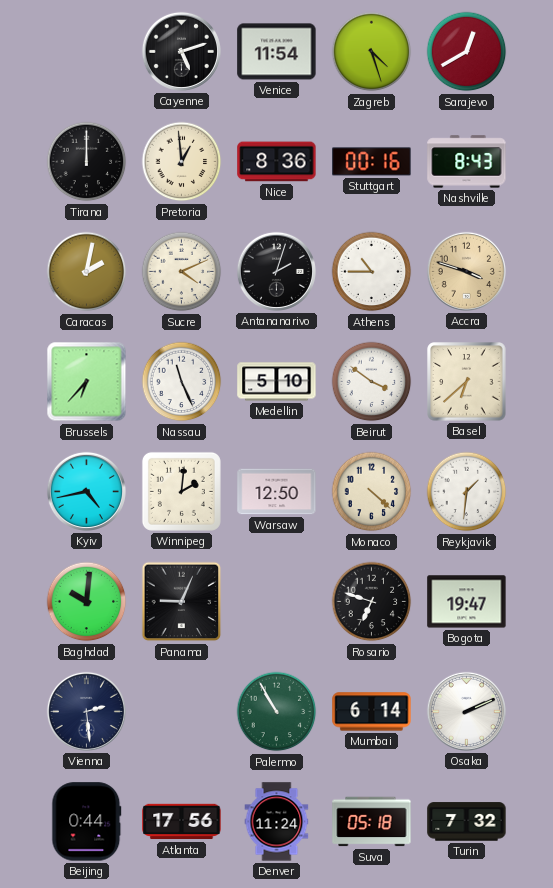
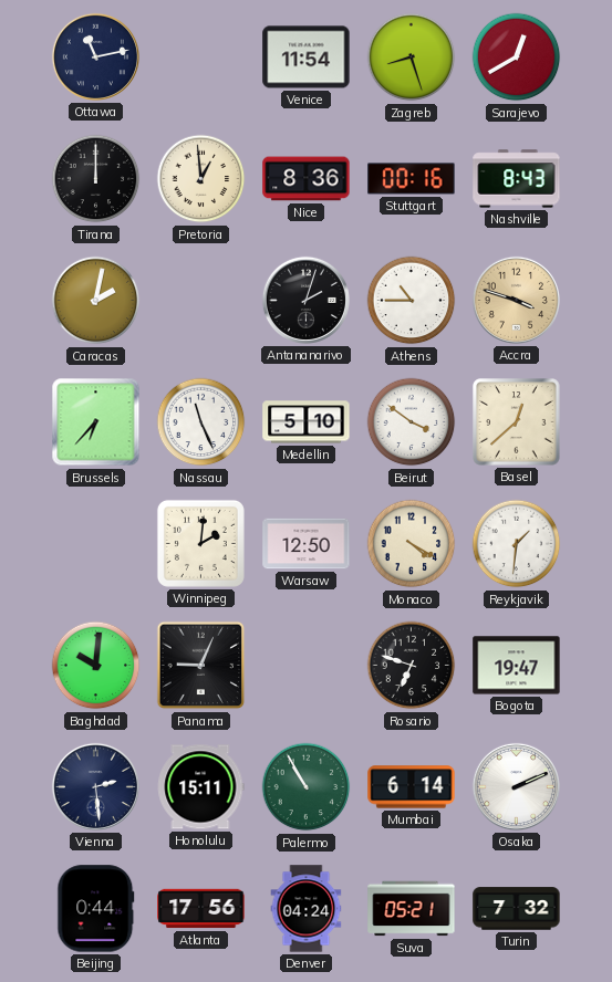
Ottawa: none -> 11:13
Cayenne: 5:12 -> none
Zagreb: 4:27 -> 8:27
Sucre: 4:11 -> none
Basel: 6:38 -> 12:38
Kyiv: 4:43 -> none
Monaco: 4:22 -> 4:20
Honolulu: none -> 15:11
Denver: 11:24 -> 04:24
Suva: 05:18 -> 05:21
